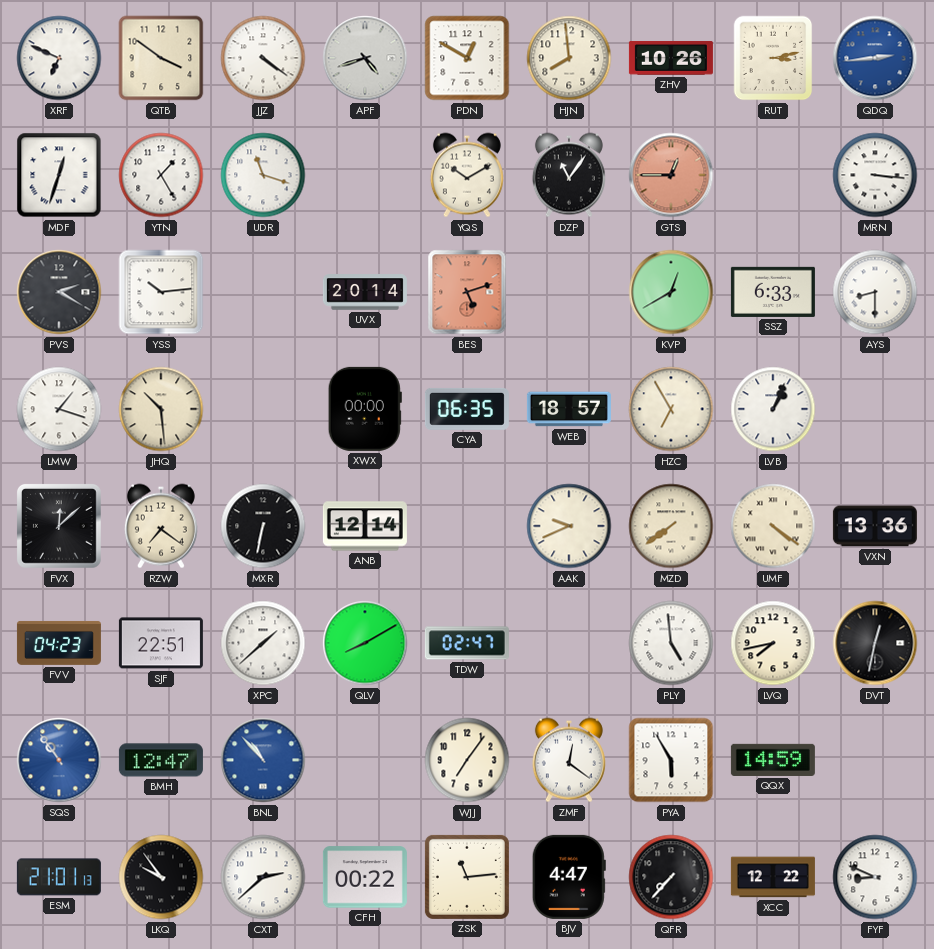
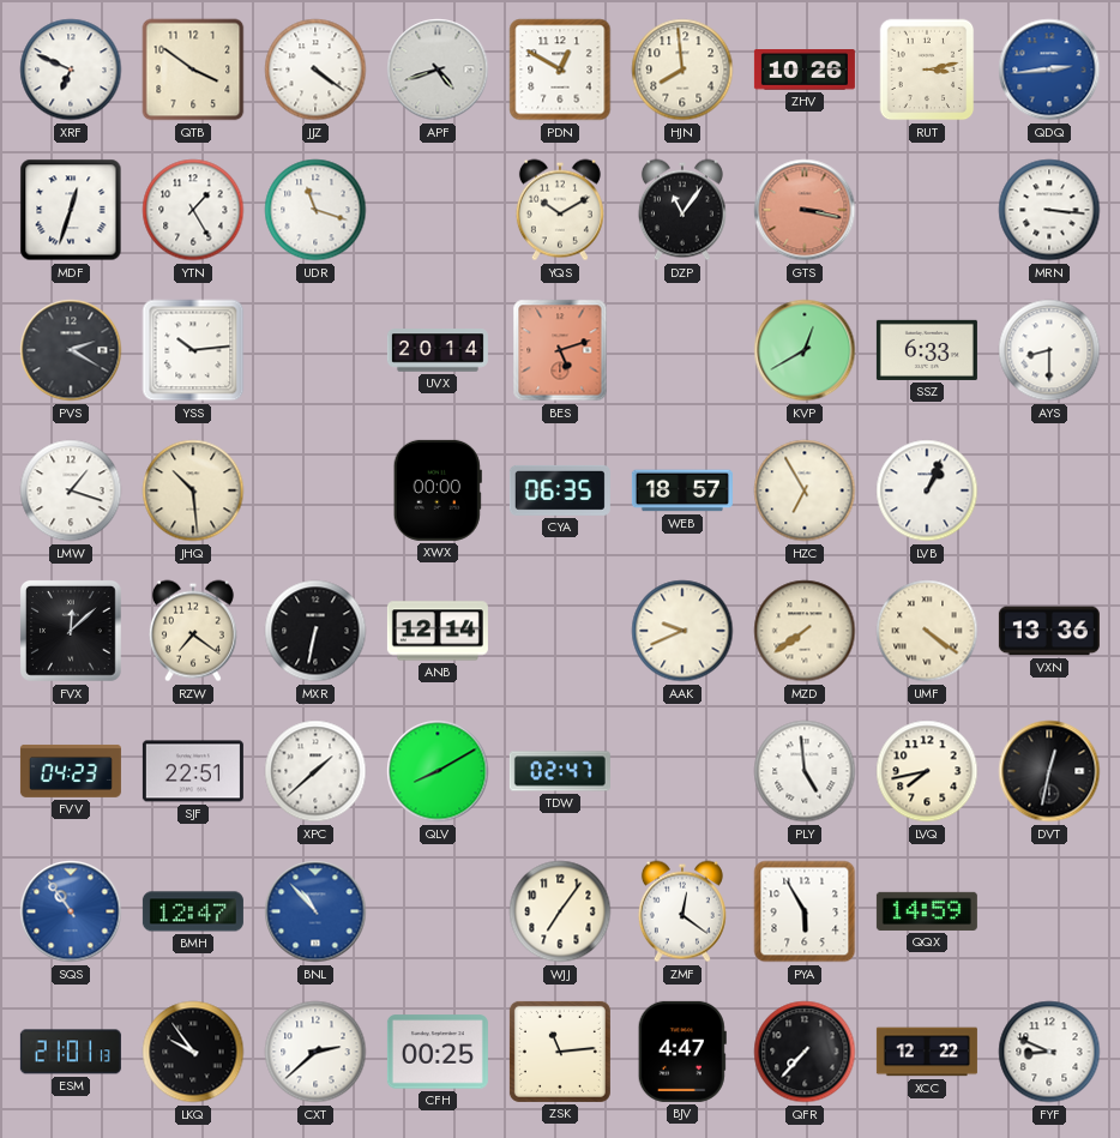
GTS: 12:45 -> 3:17
CFH: 00:22 -> 00:25
